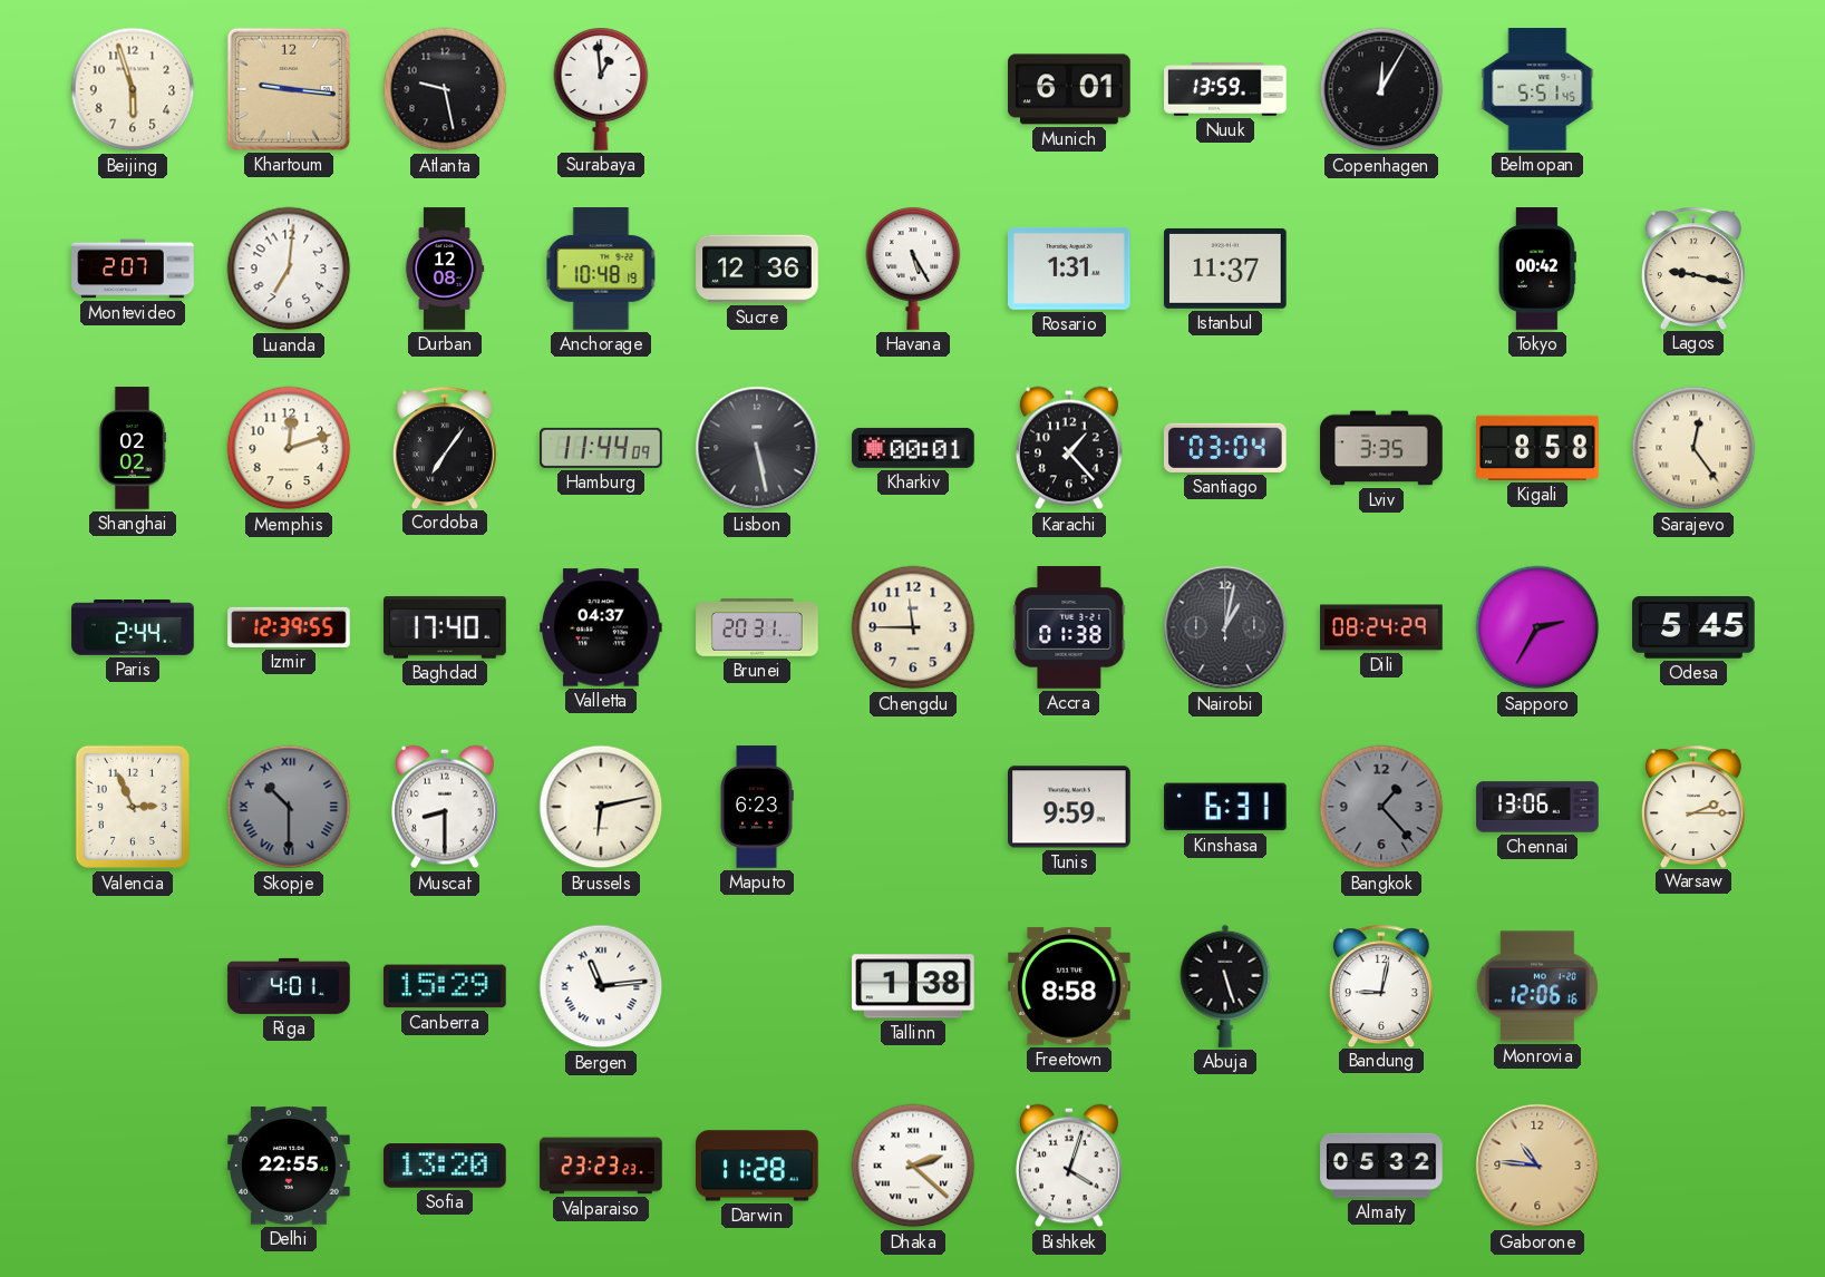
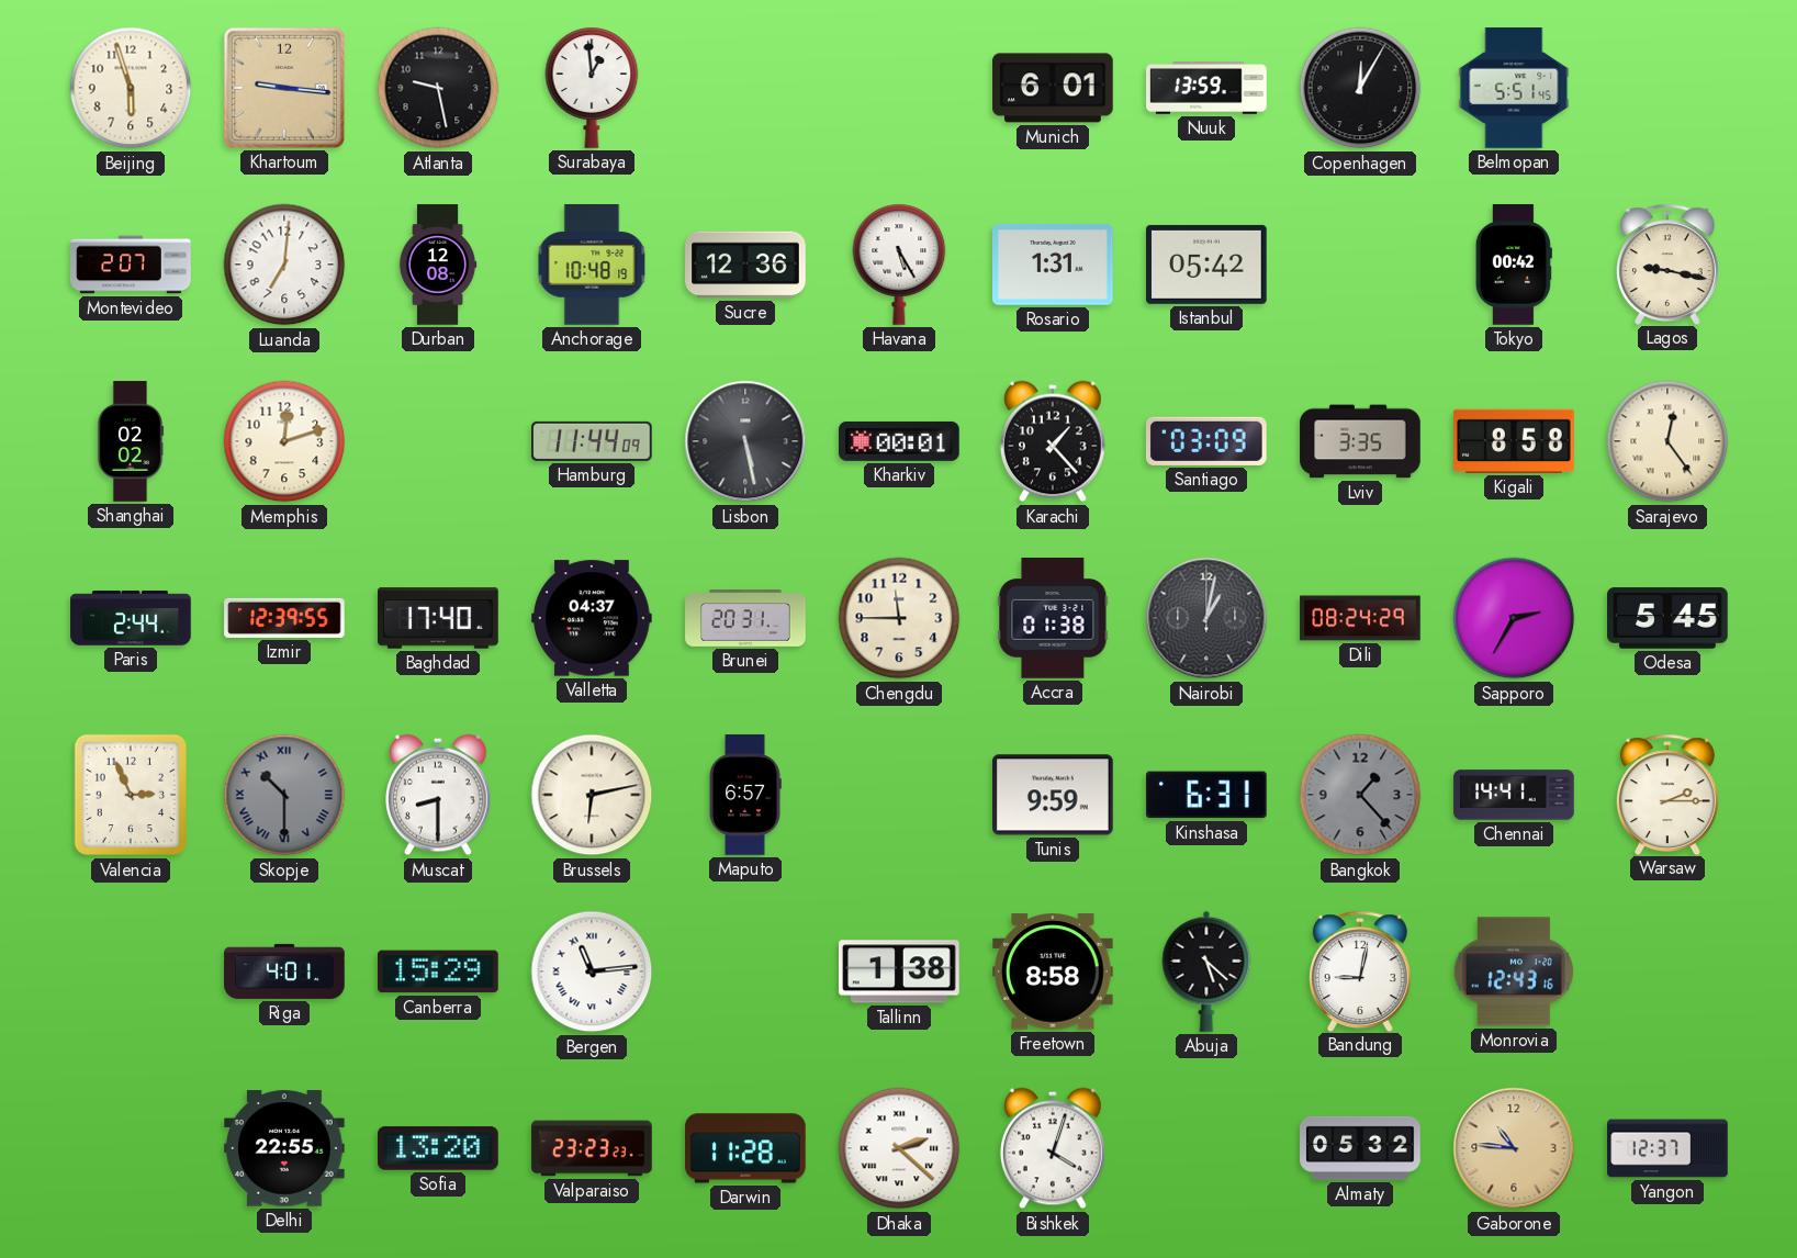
Istanbul: 11:37 -> 05:42
Cordoba: 7:06 -> none
Santiago: 03:04 -> 03:09
Maputo: 6:23 -> 6:57
Chennai: 13:06 -> 14:41
Abuja: 5:27 -> 5:22
Monrovia: 12:06 -> 12:43
Yangon: none -> 12:37
